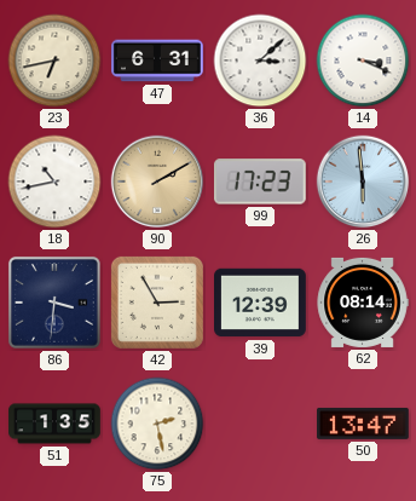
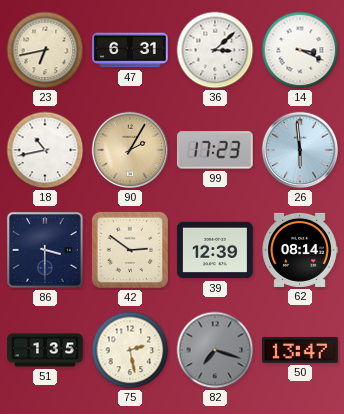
90: 2:10 -> 2:05
86: 3:31 -> 3:30
42: 2:55 -> 2:51
82: none -> 7:18
